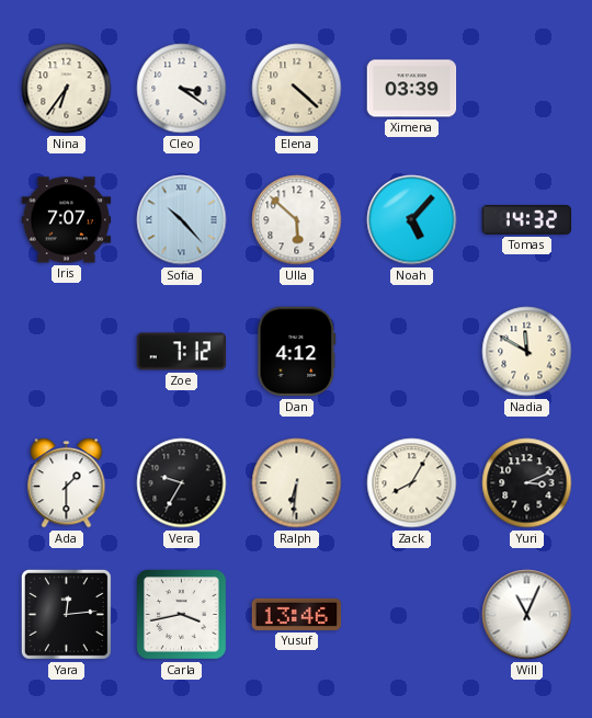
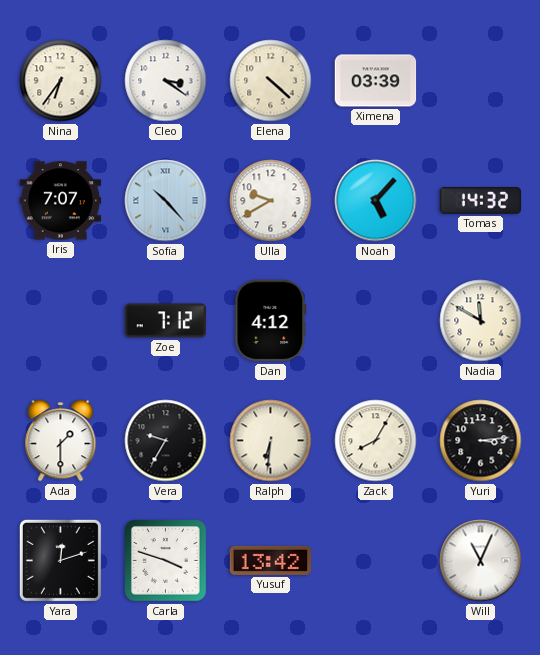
Ulla: 5:52 -> 9:40
Yuri: 3:11 -> 3:14
Yara: 12:14 -> 12:12
Carla: 3:43 -> 3:48
Yusuf: 13:46 -> 13:42
